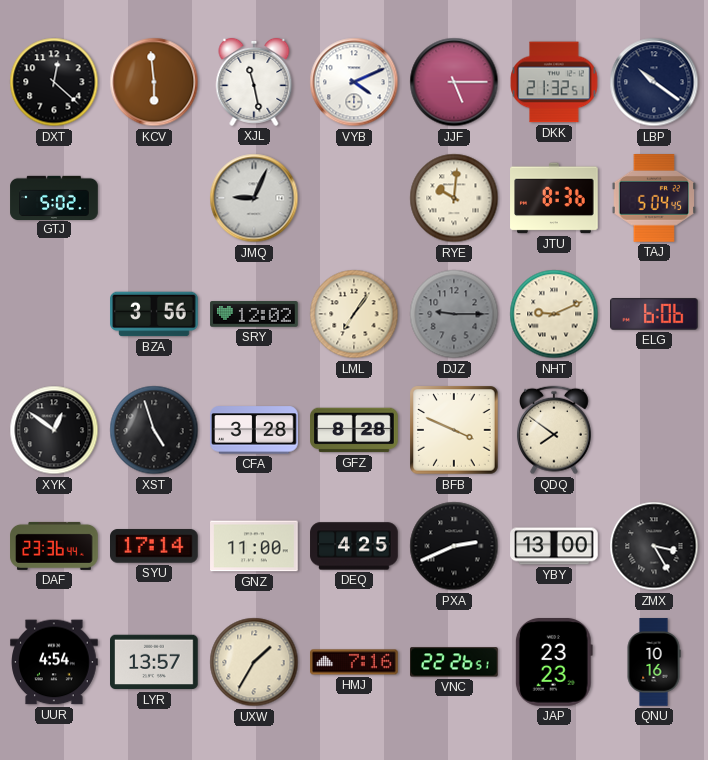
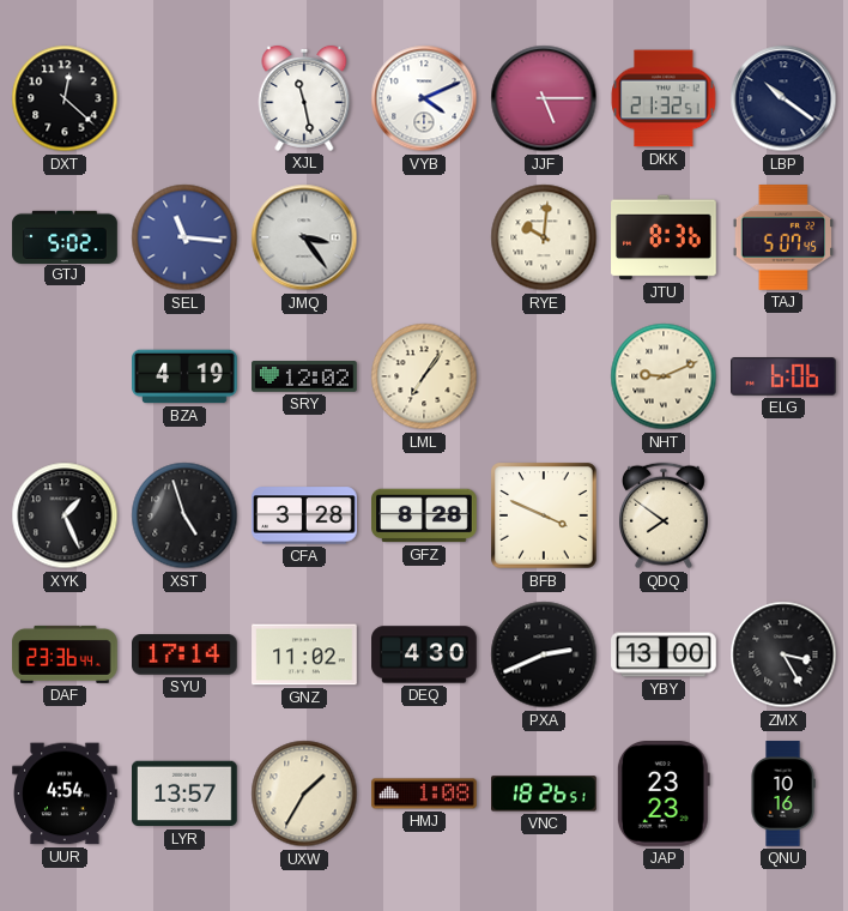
KCV: 5:59 -> none
SEL: none -> 11:16
JMQ: 9:04 -> 3:24
TAJ: 5:04 -> 5:07
BZA: 3:56 -> 4:19
DJZ: 9:15 -> none
XYK: 12:51 -> 1:26
GNZ: 11:00 -> 11:02
DEQ: 4:25 -> 4:30
HMJ: 7:16 -> 1:08
VNC: 22:26 -> 18:26
